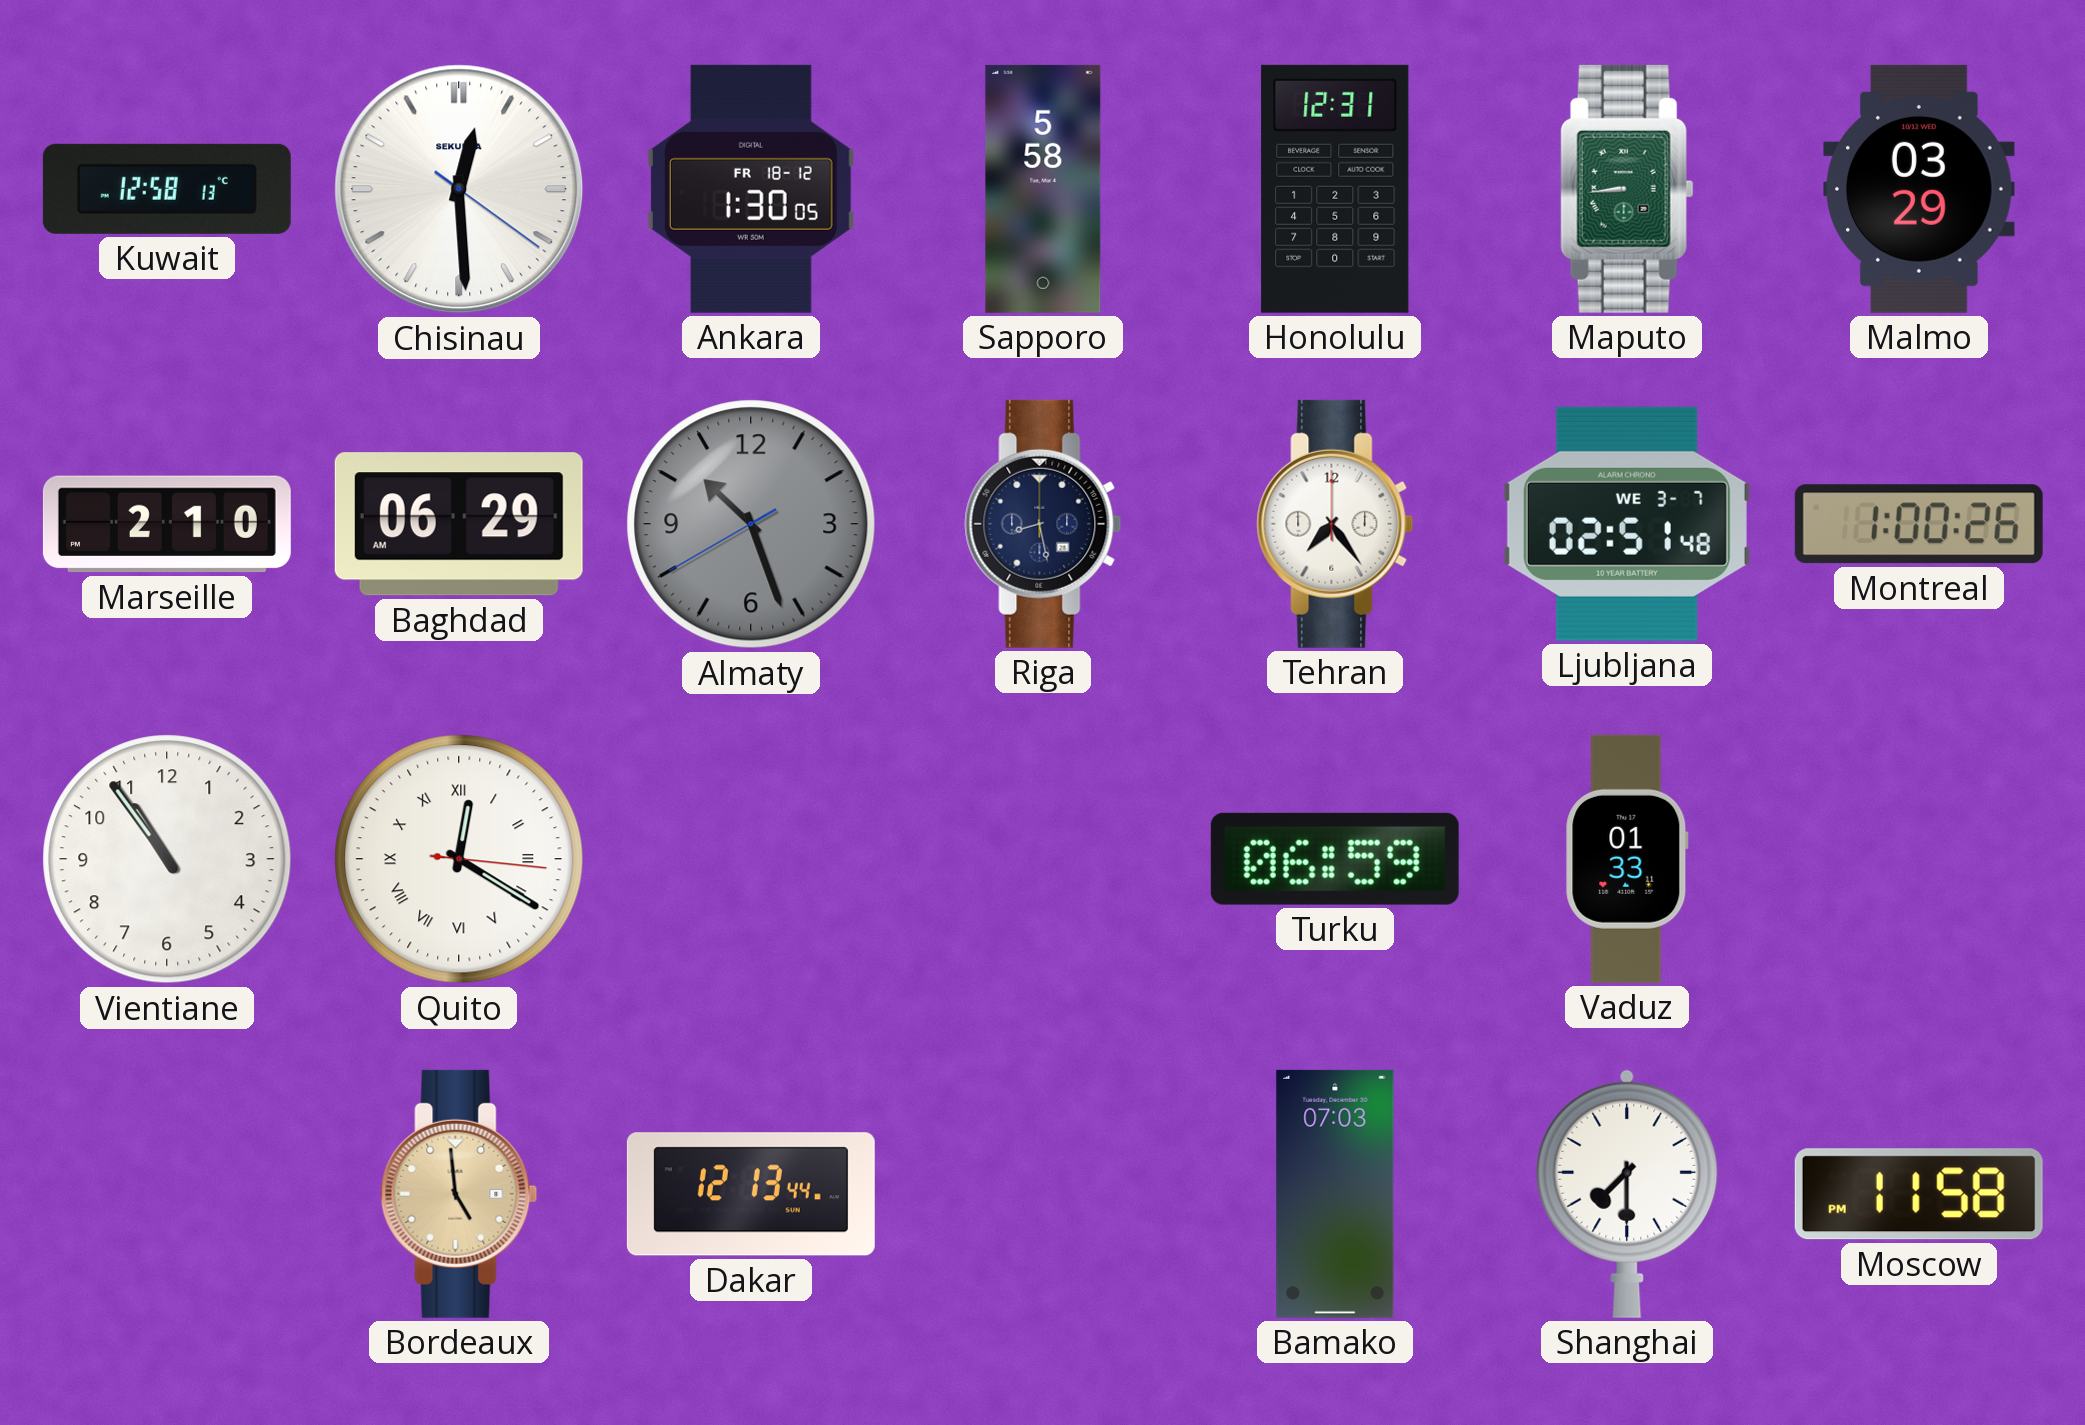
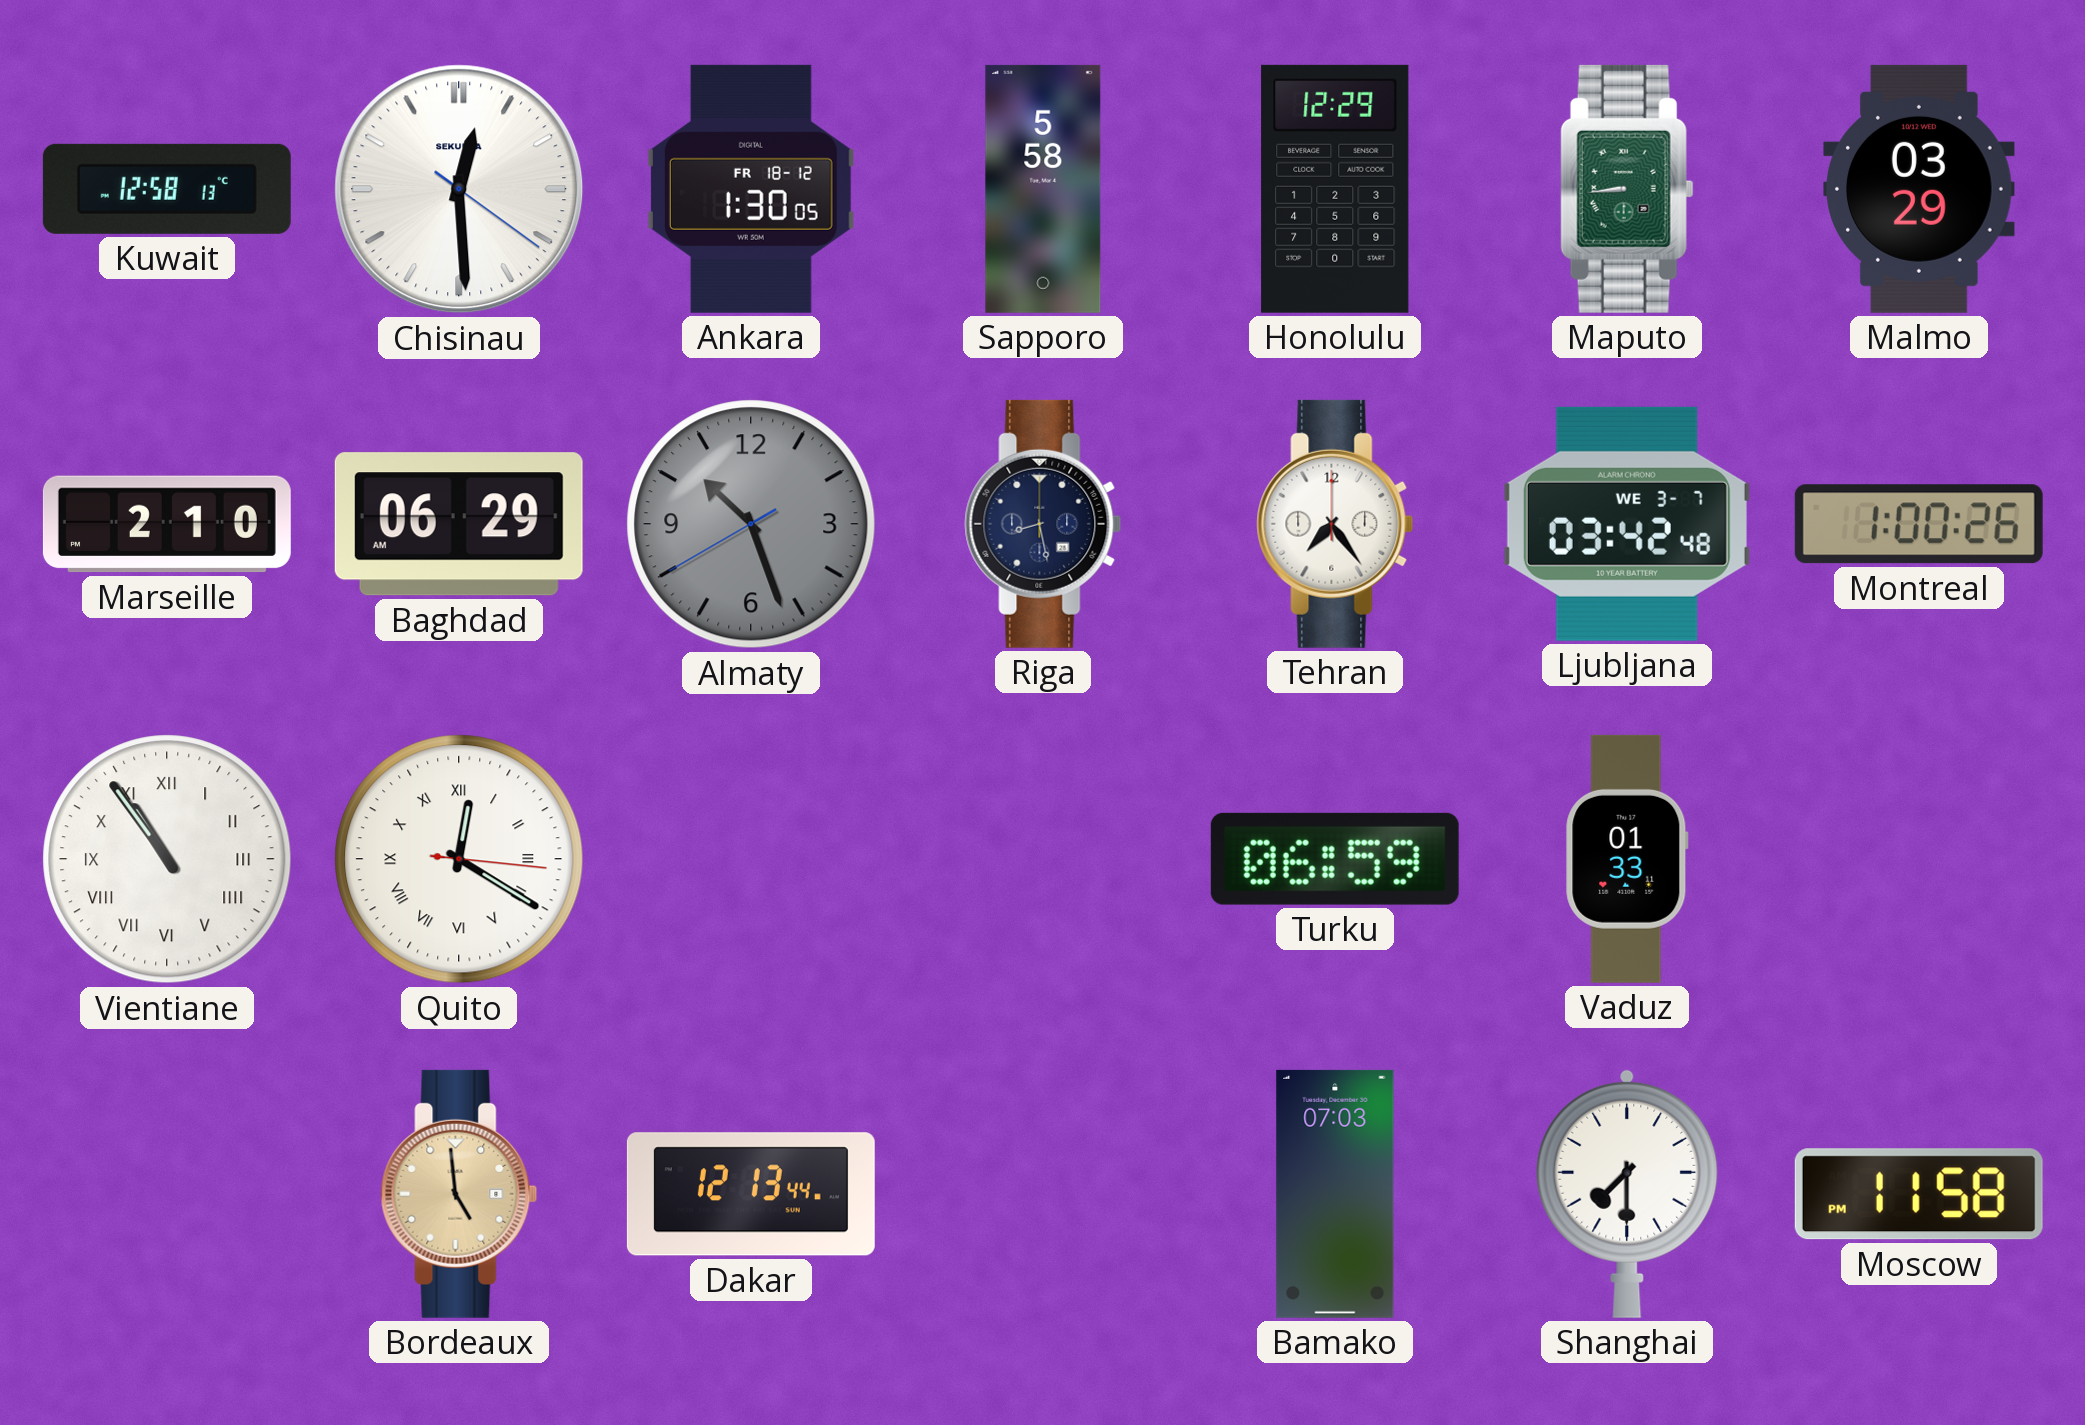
Honolulu: 12:31 -> 12:29
Ljubljana: 02:51 -> 03:42
Vientiane numerals: Arabic -> Roman
